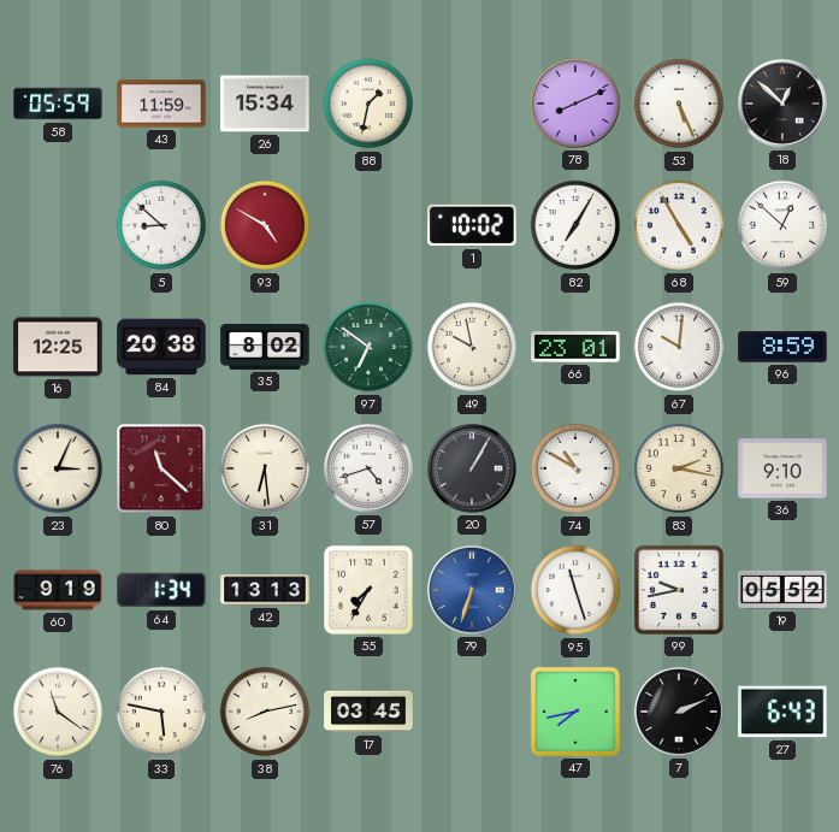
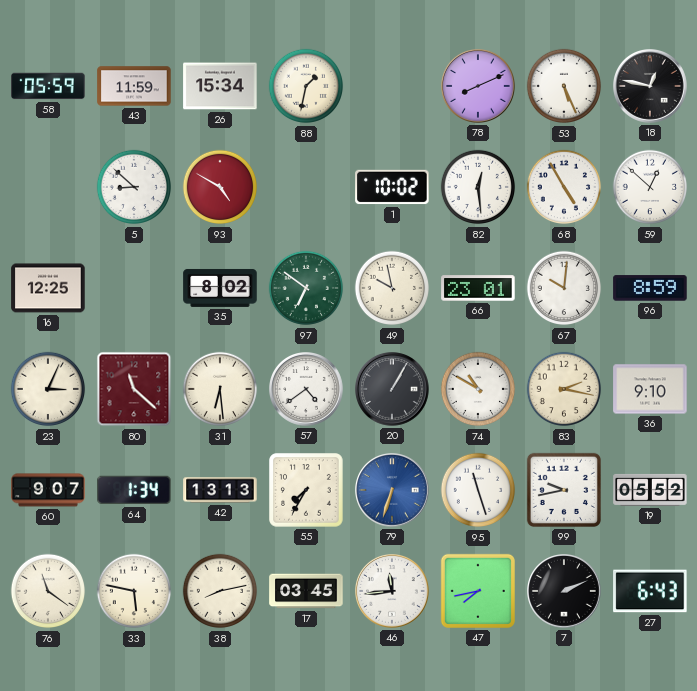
18: 12:52 -> 12:47
82: 7:05 -> 12:29
84: 20:38 -> none
57: 4:42 -> 4:39
60: 9:19 -> 9:07
46: none -> 11:44
